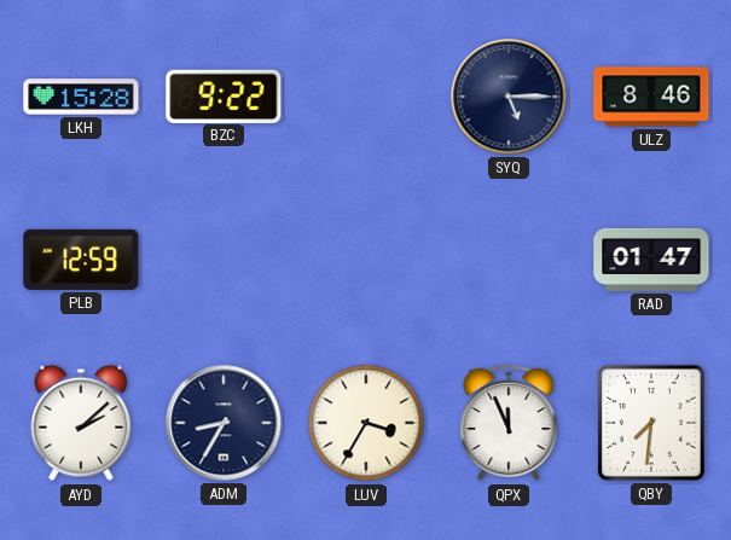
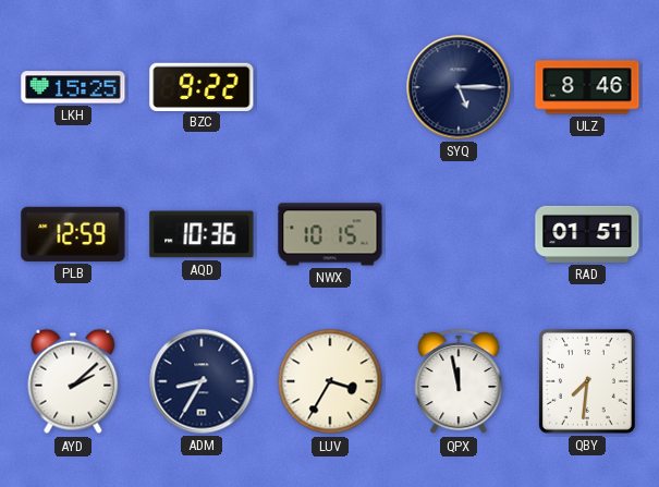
LKH: 15:28 -> 15:25
AQD: none -> 10:36
NWX: none -> 10:15
RAD: 01:47 -> 01:51
QPX: 11:56 -> 11:58
